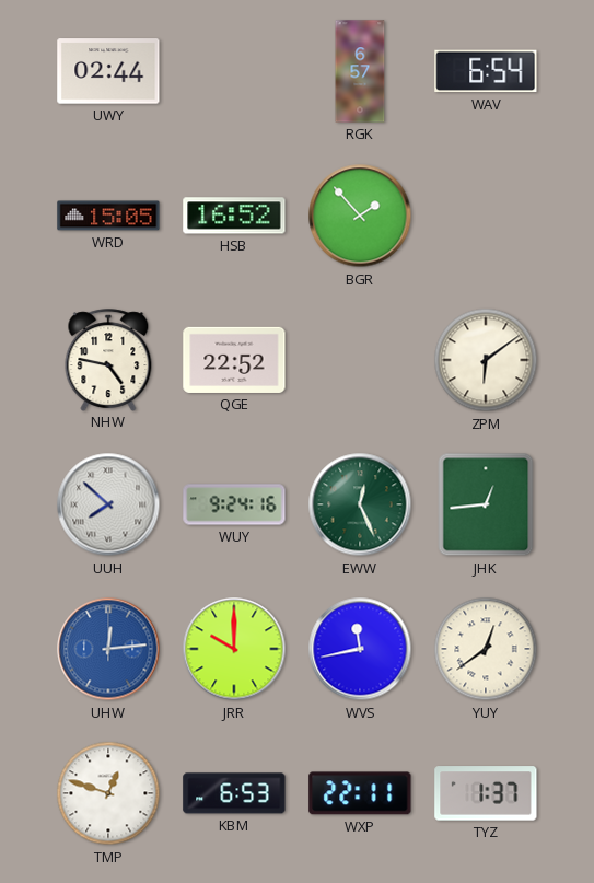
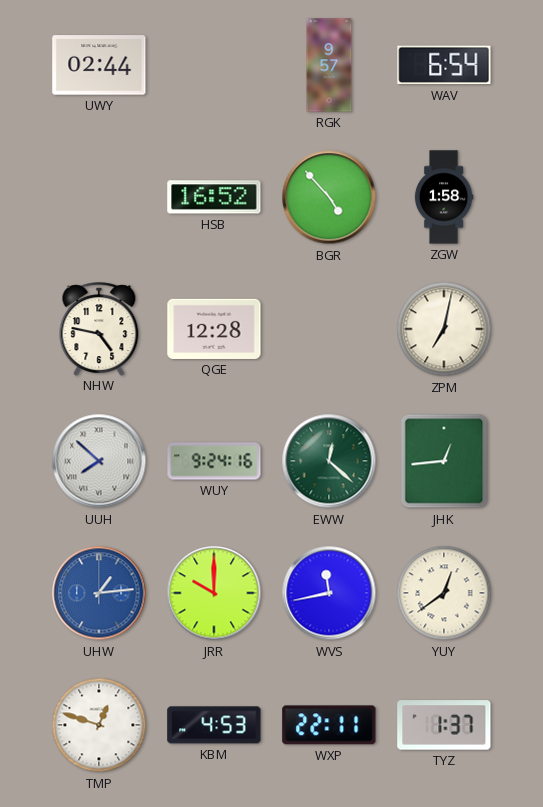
RGK: 6:57 -> 9:57
WRD: 15:05 -> none
BGR: 1:53 -> 4:53
ZGW: none -> 1:58
QGE: 22:52 -> 12:28
ZPM: 6:09 -> 7:02
EWW: 12:26 -> 12:22
UHW: 12:14 -> 1:14
KBM: 6:53 -> 4:53
